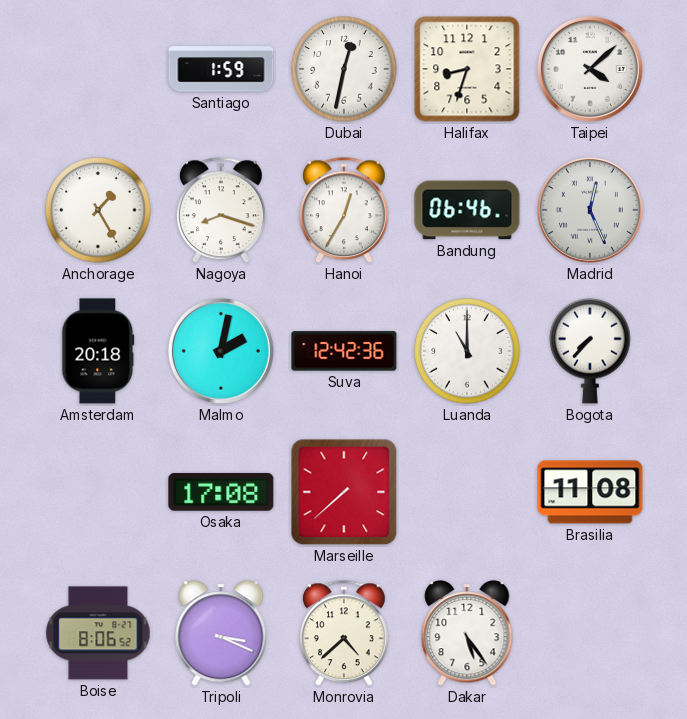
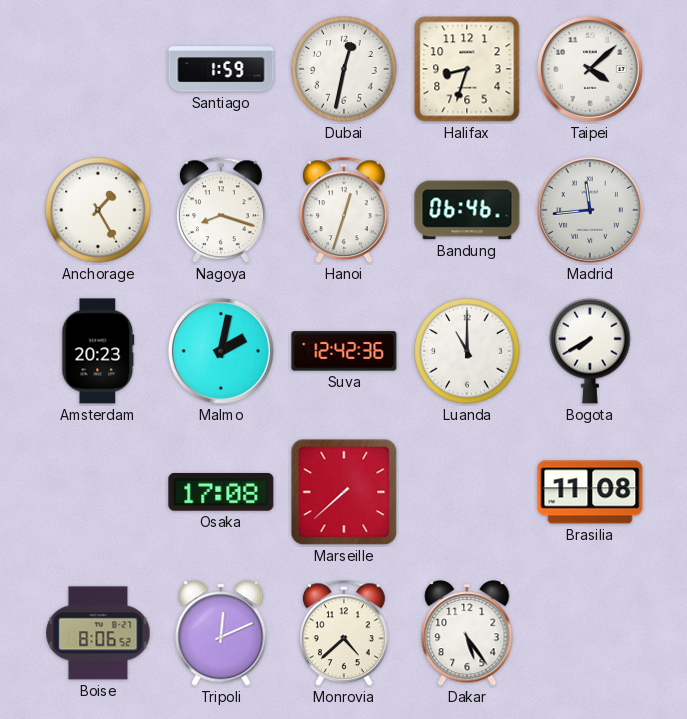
Hanoi: 12:35 -> 12:33
Madrid: 12:26 -> 11:44
Amsterdam: 20:18 -> 20:23
Bogota: 7:37 -> 7:40
Tripoli: 3:19 -> 12:11
